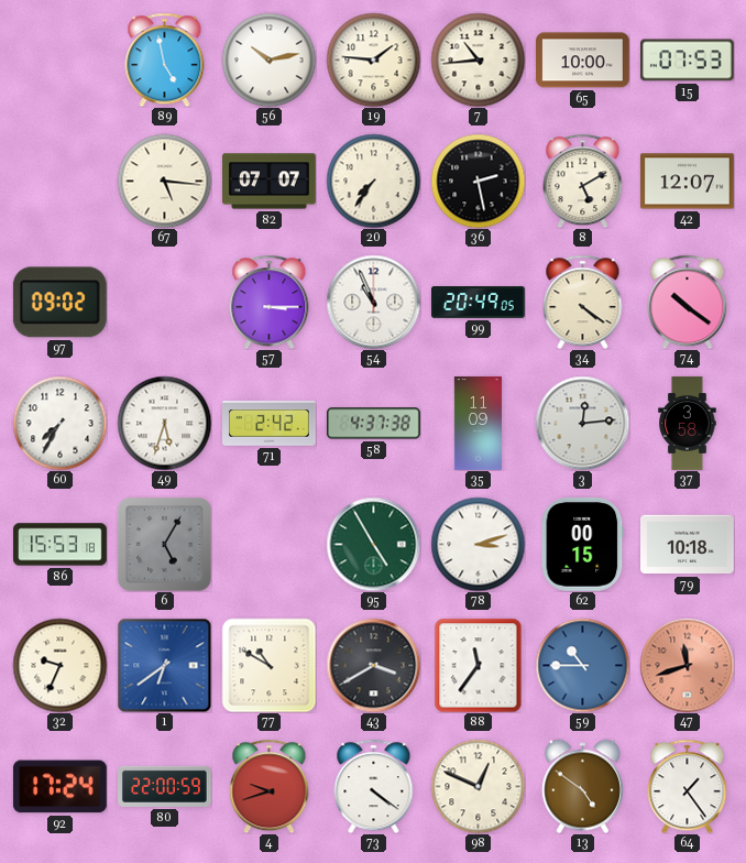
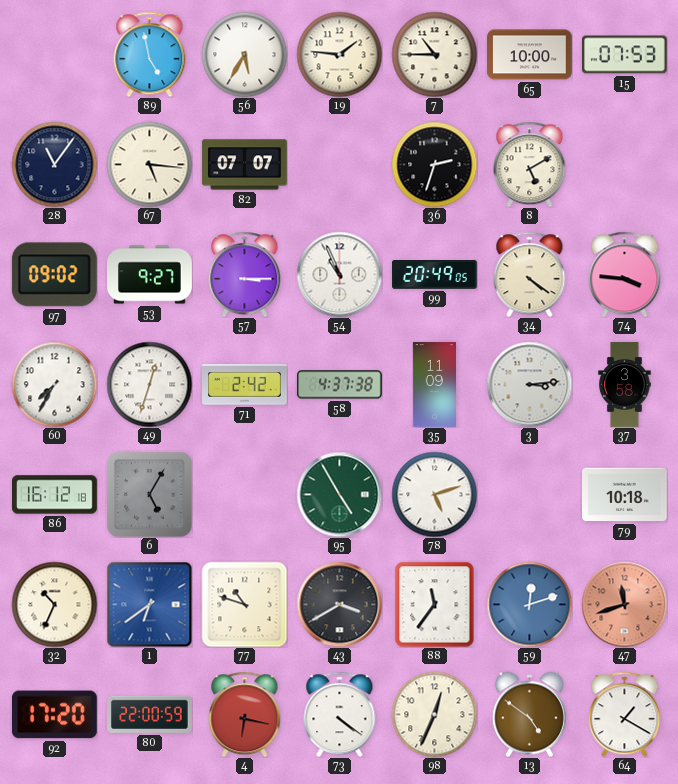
56: 10:13 -> 5:35
7: 10:44 -> 10:45
28: none -> 11:06
20: 7:36 -> none
36: 2:28 -> 2:33
42: 12:07 -> none
53: none -> 9:27
74: 10:21 -> 3:46
49: 5:33 -> 12:33
3: 12:14 -> 3:14
86: 15:53 -> 16:12
78: 3:12 -> 5:12
62: 00:15 -> none
32: 9:34 -> 10:34
77: 10:50 -> 10:48
59: 10:45 -> 12:12
92: 17:24 -> 17:20
4: 9:42 -> 6:17
98: 12:49 -> 12:34
64: 1:24 -> 1:20
